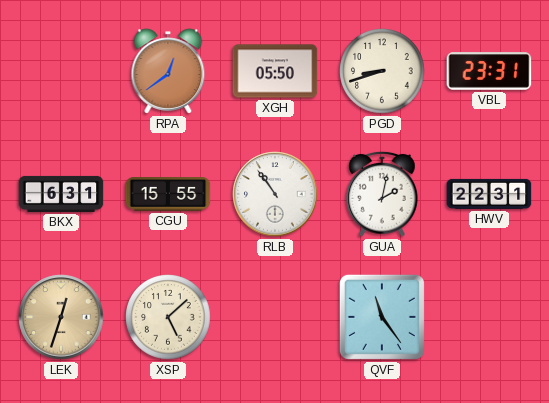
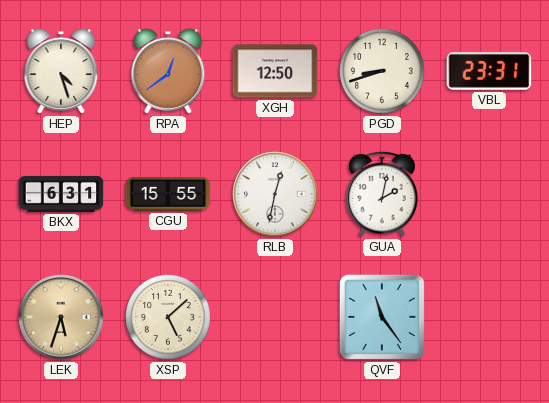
HEP: none -> 4:27
XGH: 05:50 -> 12:50
RLB: 10:54 -> 12:32
HWV: 22:31 -> none
LEK: 12:33 -> 5:33
